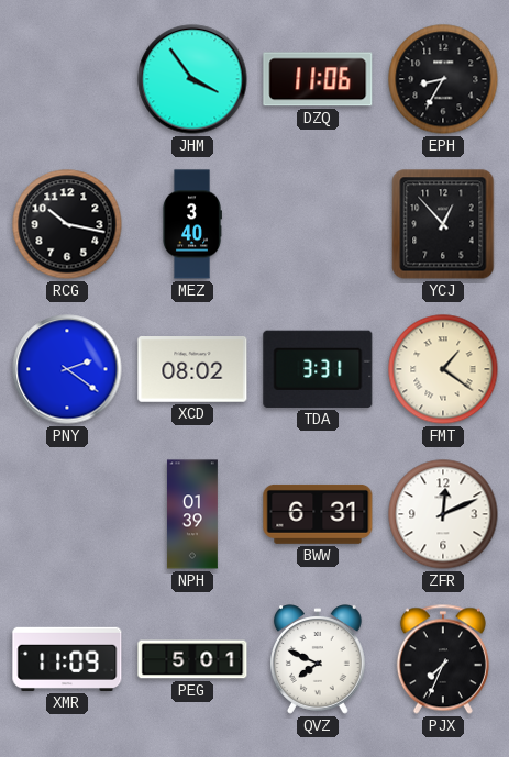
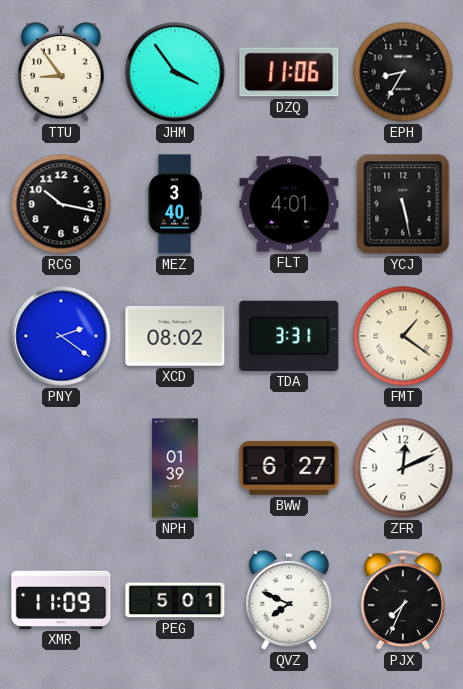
TTU: none -> 8:54
FLT: none -> 4:01
YCJ: 12:53 -> 5:28
BWW: 6:31 -> 6:27
